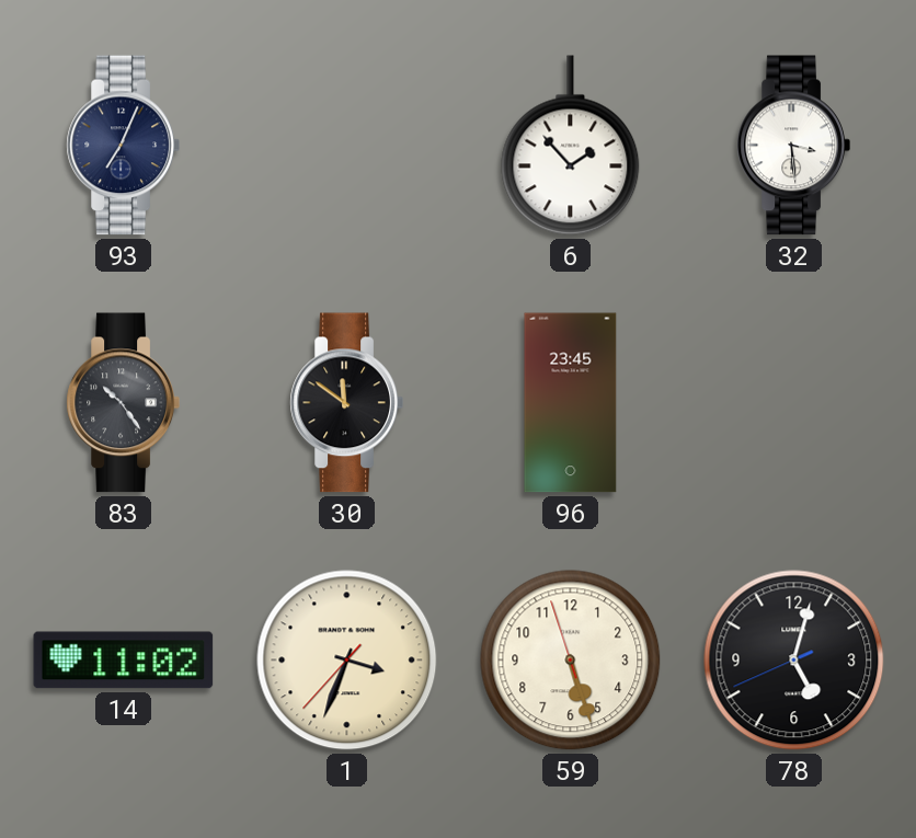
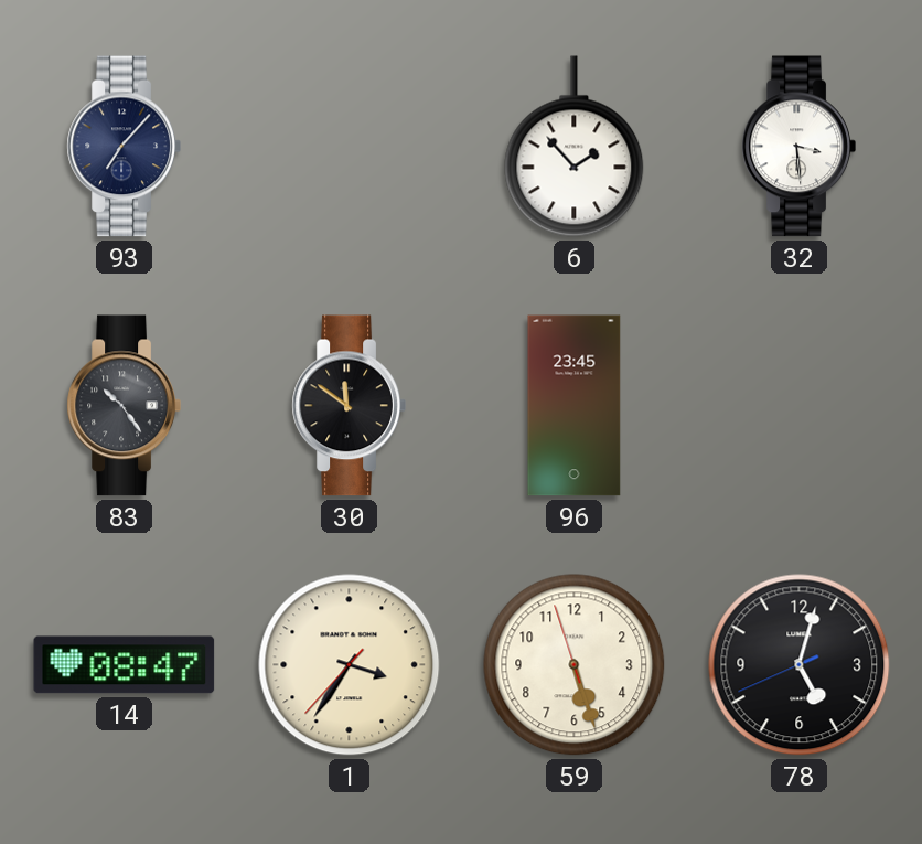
93: 7:04 -> 7:07
14: 11:02 -> 08:47
1: 3:33 -> 3:35
